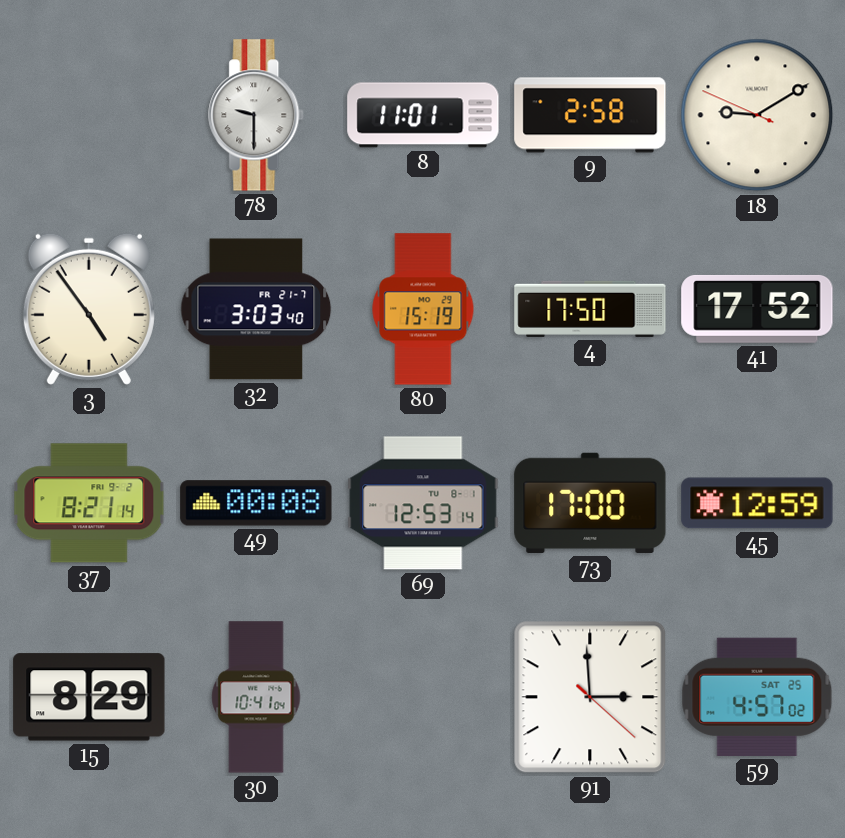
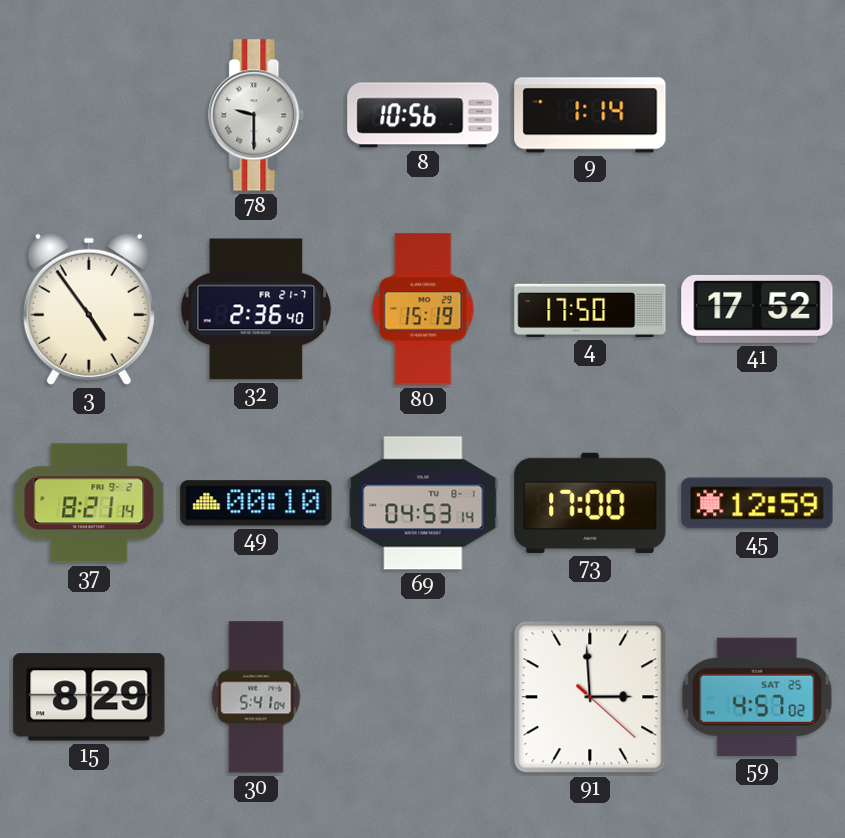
8: 11:01 -> 10:56
9: 2:58 -> 1:14
18: 9:09 -> none
32: 3:03 -> 2:36
49: 00:08 -> 00:10
69: 12:53 -> 04:53
30: 10:41 -> 5:41
